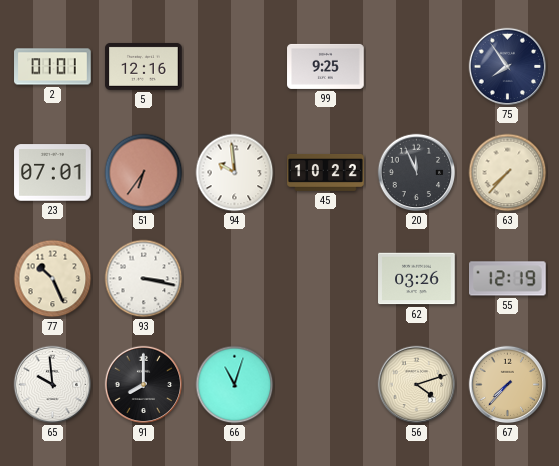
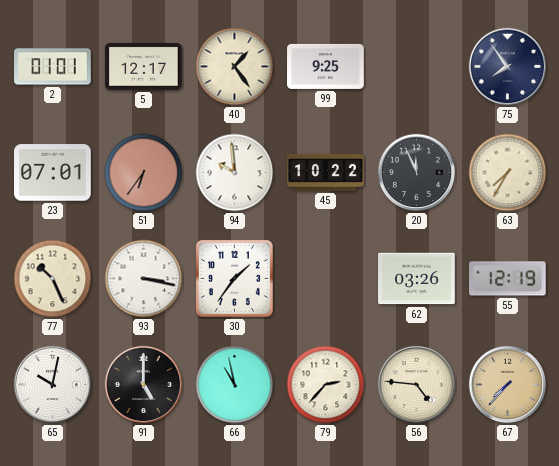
5: 12:16 -> 12:17
40: none -> 1:24
63: 7:37 -> 7:35
30: none -> 1:36
65: 9:59 -> 10:02
91: 8:00 -> 5:00
66: 11:03 -> 10:58
79: none -> 2:37
56: 4:12 -> 4:46
